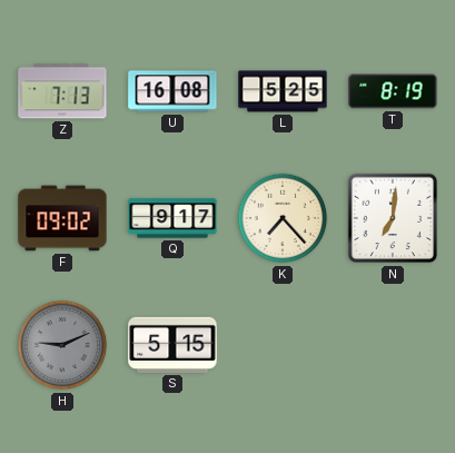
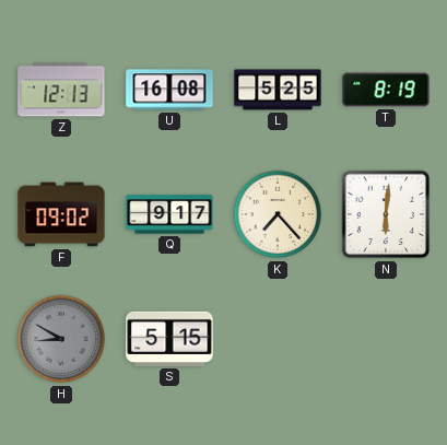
Z: 7:13 -> 12:13
N: 7:01 -> 6:01
H: 9:11 -> 8:50
